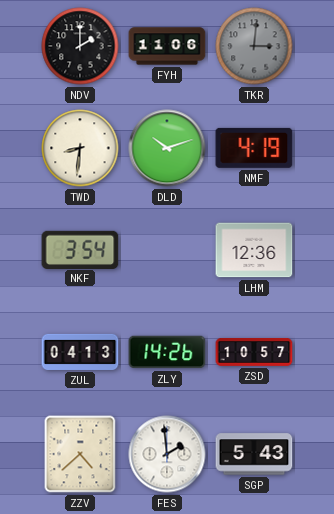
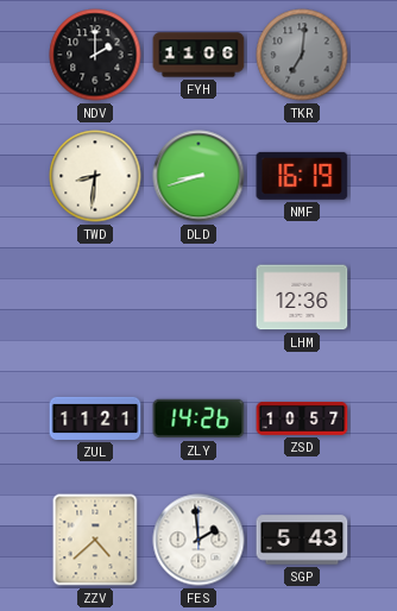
TKR: 3:01 -> 7:01
DLD: 10:12 -> 8:42
NMF: 4:19 -> 16:19
NKF: 3:54 -> none
ZUL: 04:13 -> 11:21
